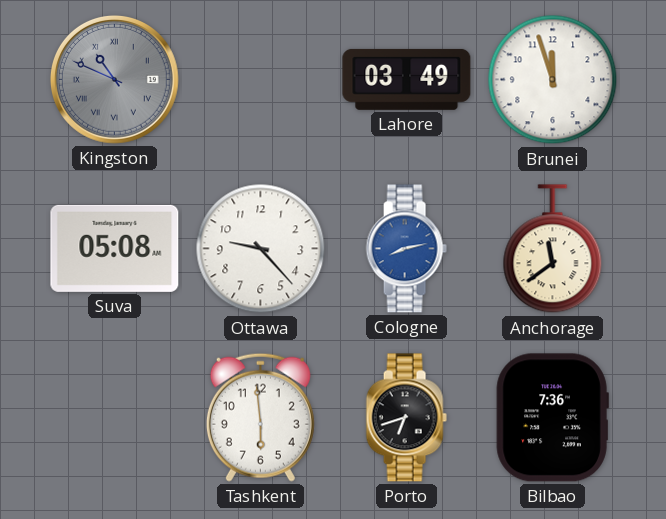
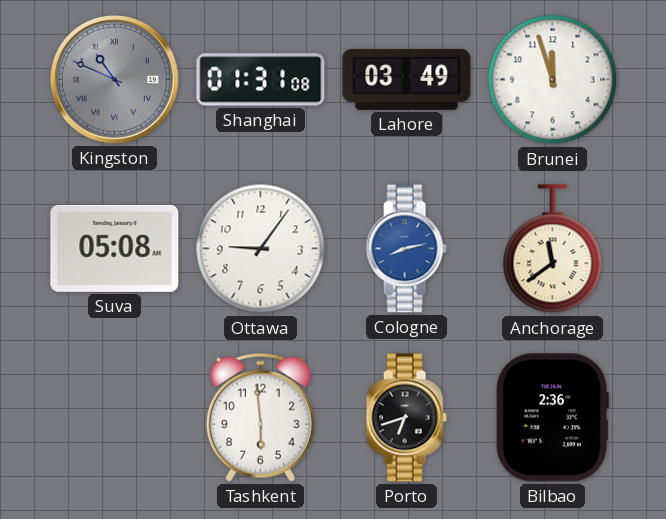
Shanghai: none -> 01:31
Ottawa: 9:23 -> 9:06
Bilbao: 7:36 -> 2:36
